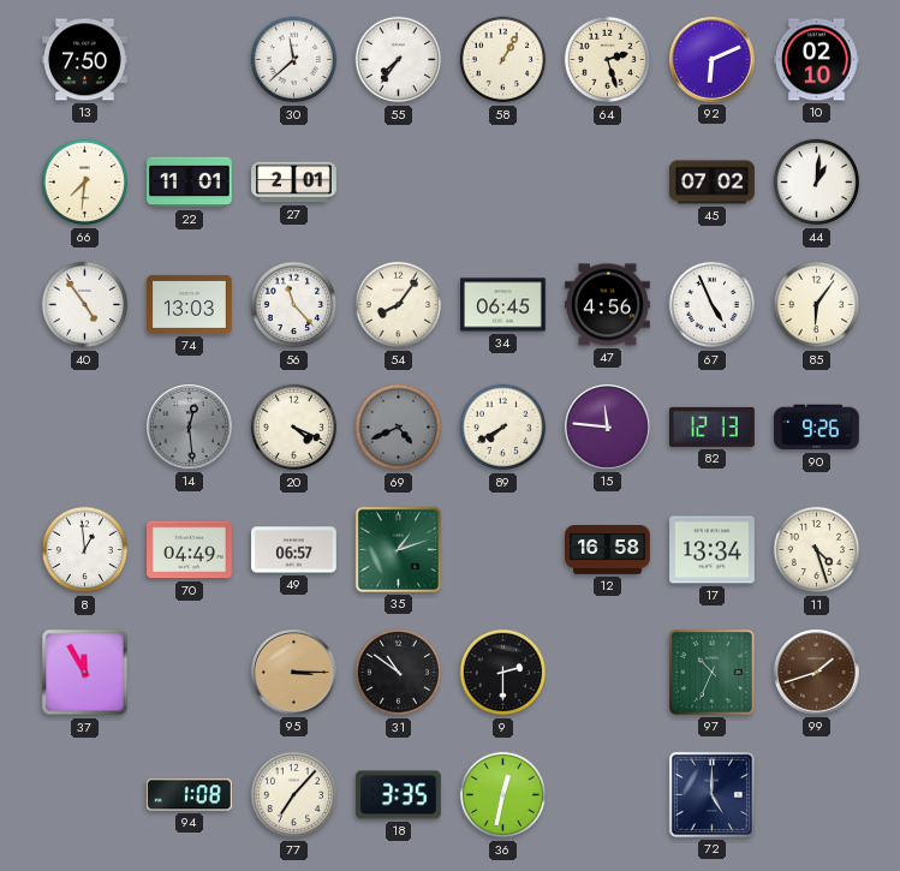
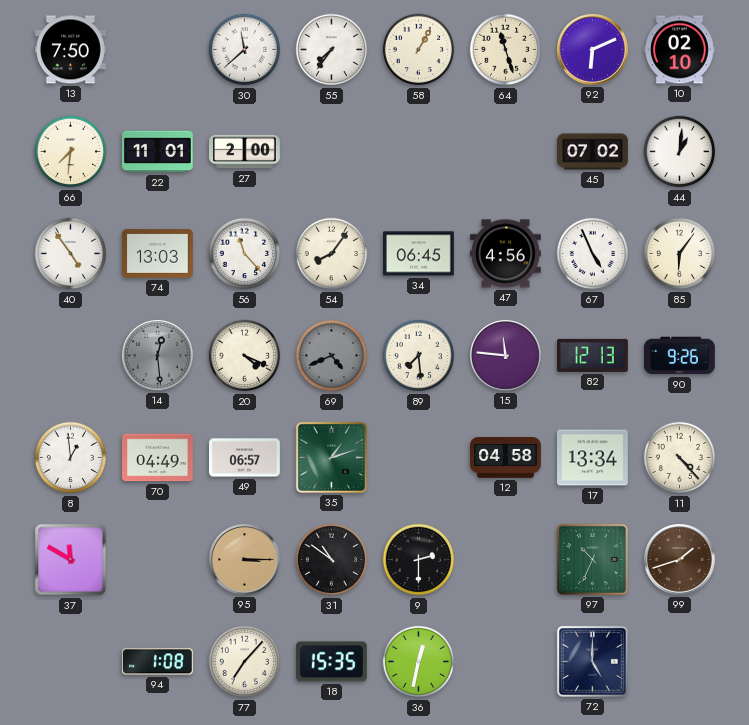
64: 2:27 -> 11:27
27: 2:01 -> 2:00
89: 7:40 -> 7:29
12: 16:58 -> 04:58
11: 4:27 -> 4:23
37: 11:55 -> 11:50
18: 3:35 -> 15:35
